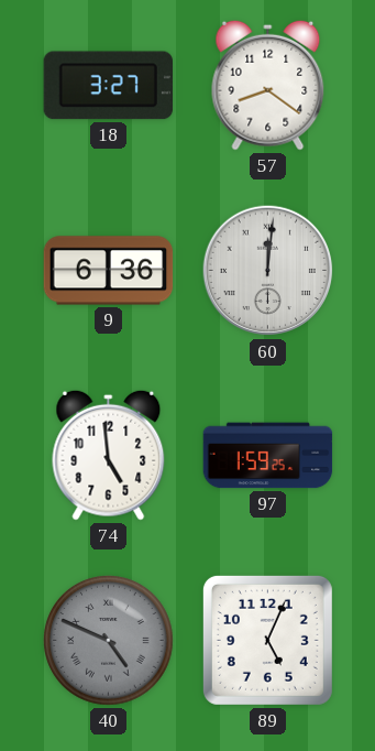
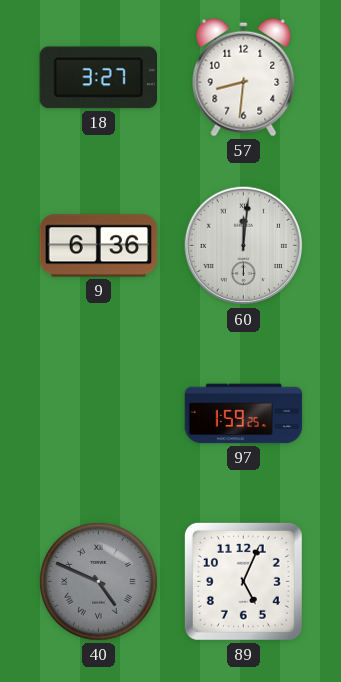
57: 8:21 -> 8:31
74: 4:59 -> none
